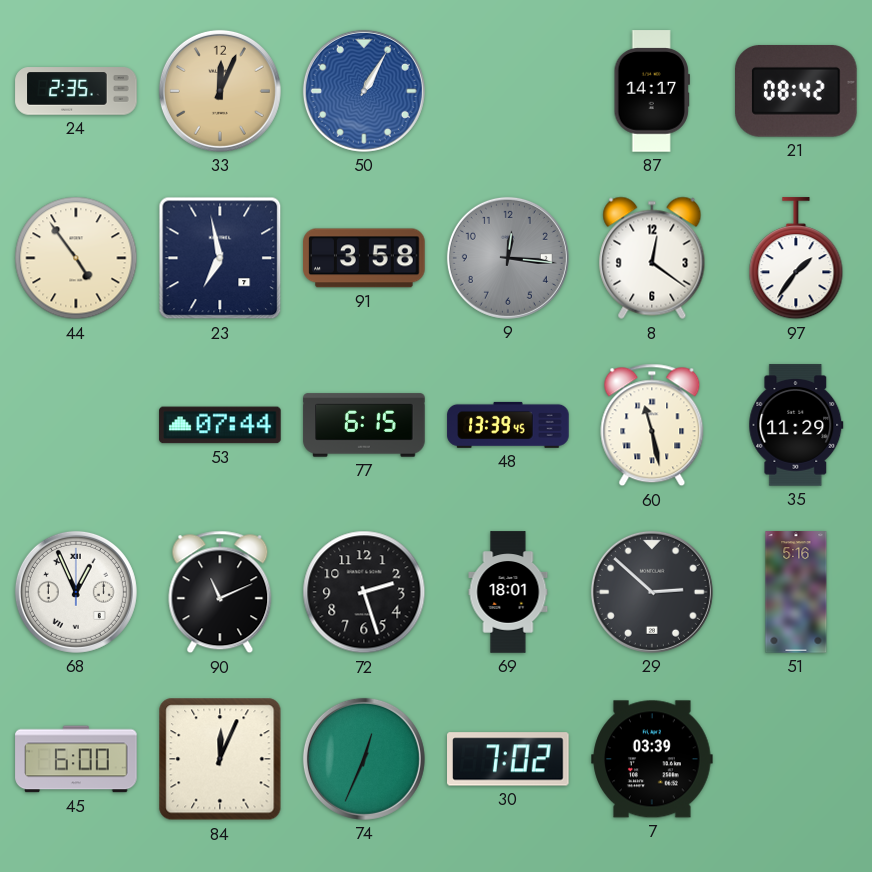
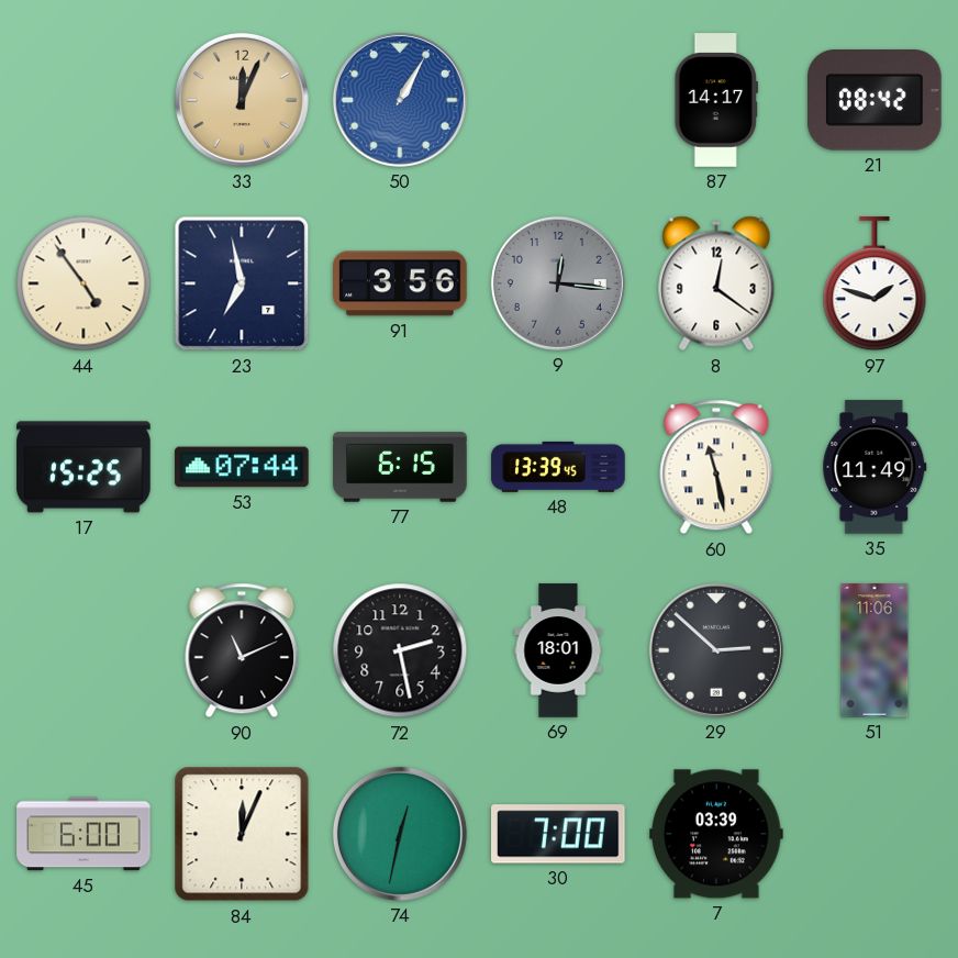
24: 2:35 -> none
91: 3:58 -> 3:56
97: 1:36 -> 1:48
17: none -> 15:25
35: 11:29 -> 11:49
68: 12:56 -> none
72: 2:27 -> 2:28
51: 5:16 -> 11:06
74: 12:34 -> 12:32
30: 7:02 -> 7:00
